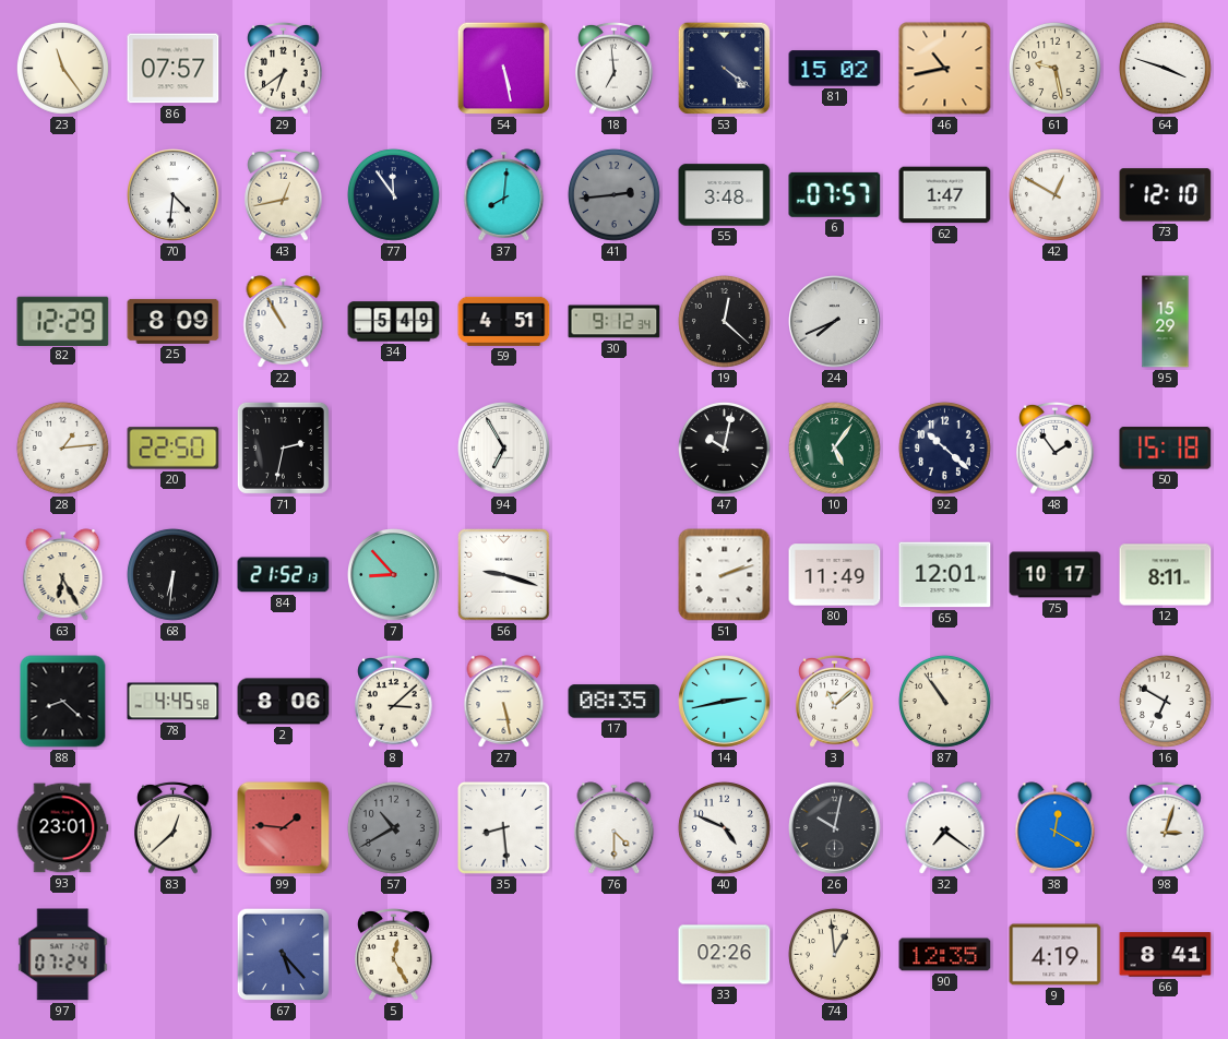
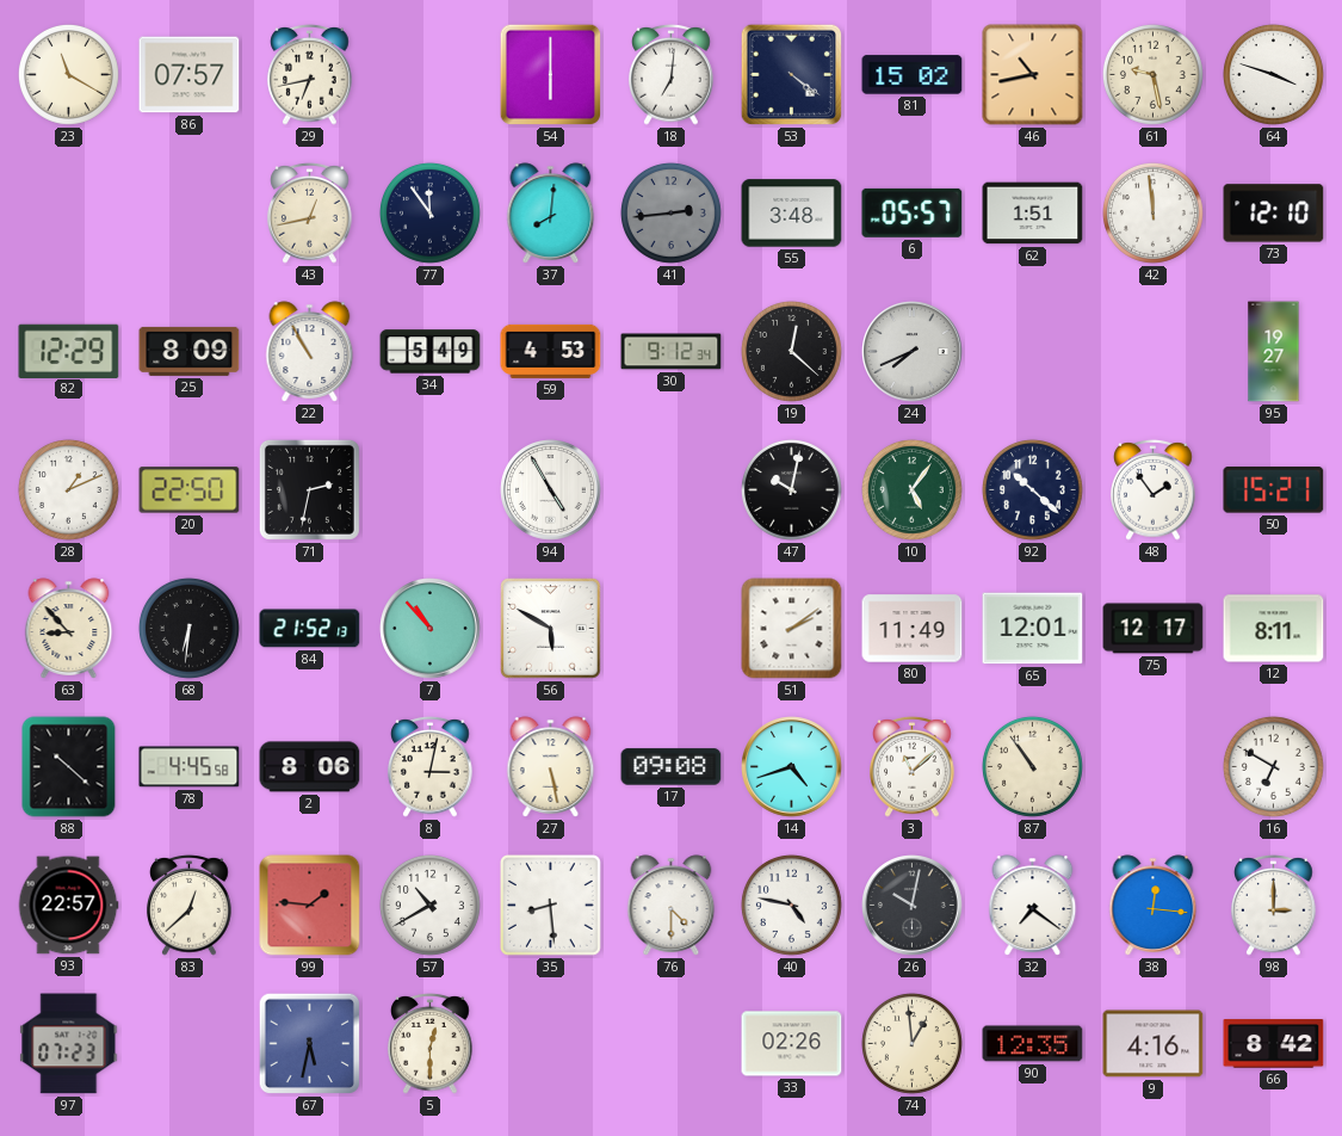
23: 11:24 -> 11:20
29: 6:39 -> 6:43
54: 5:28 -> 6:00
18: 6:59 -> 7:01
70: 4:31 -> none
6: 07:57 -> 05:57
62: 1:47 -> 1:51
42: 12:50 -> 11:59
59: 4:51 -> 4:53
95: 15:29 -> 19:27
28: 1:14 -> 1:11
94: 6:55 -> 4:55
50: 15:18 -> 15:21
63: 6:25 -> 8:53
7: 8:53 -> 10:53
56: 9:18 -> 5:50
51: 2:12 -> 2:09
75: 10:17 -> 12:17
88: 8:22 -> 10:22
8: 3:08 -> 3:02
17: 08:35 -> 09:08
14: 2:43 -> 4:42
93: 23:01 -> 22:57
57 dial: grey -> white
40: 4:49 -> 4:47
38: 12:20 -> 12:16
98: 3:03 -> 3:00
97: 07:24 -> 07:23
67: 5:23 -> 5:32
5: 12:25 -> 12:30
9: 4:19 -> 4:16
66: 8:41 -> 8:42
